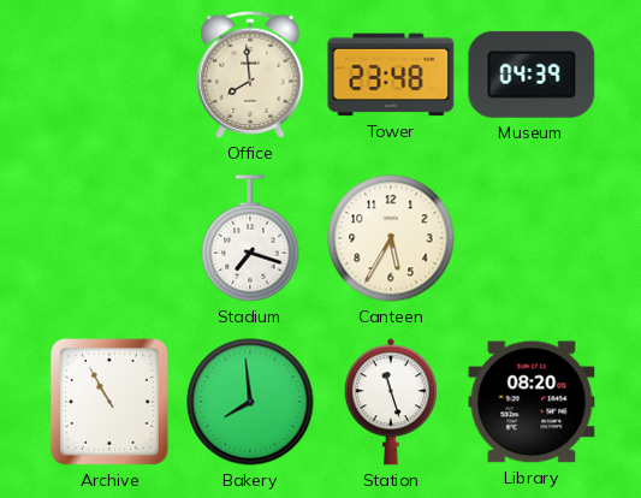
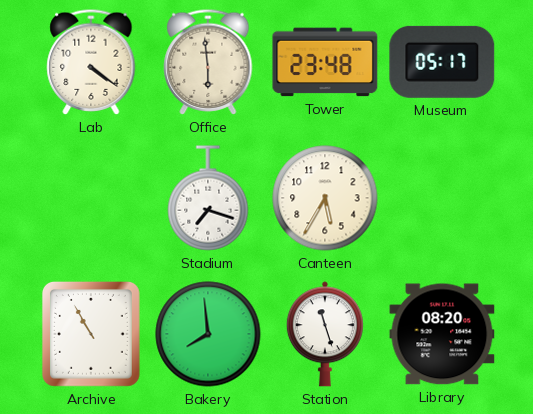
Lab: none -> 4:21
Office: 7:59 -> 5:59
Museum: 04:39 -> 05:17
